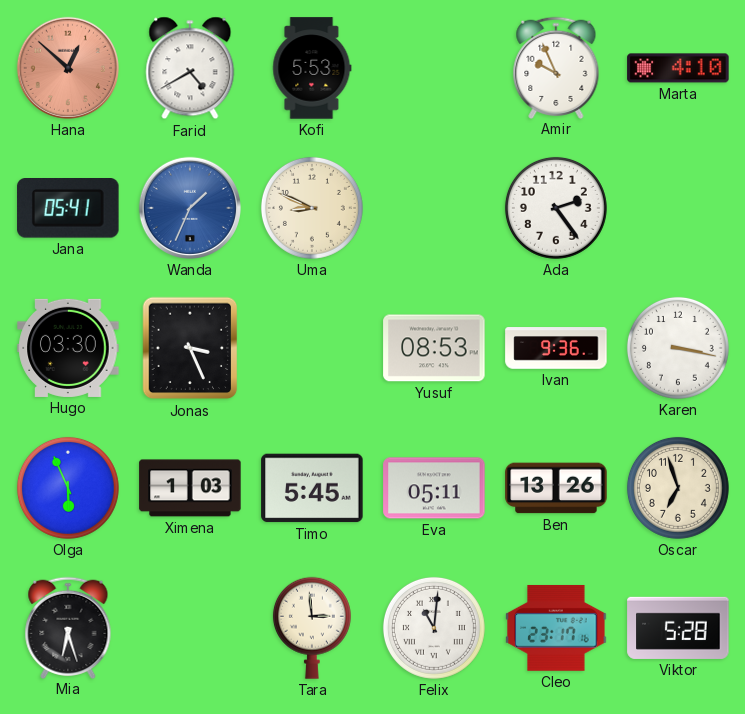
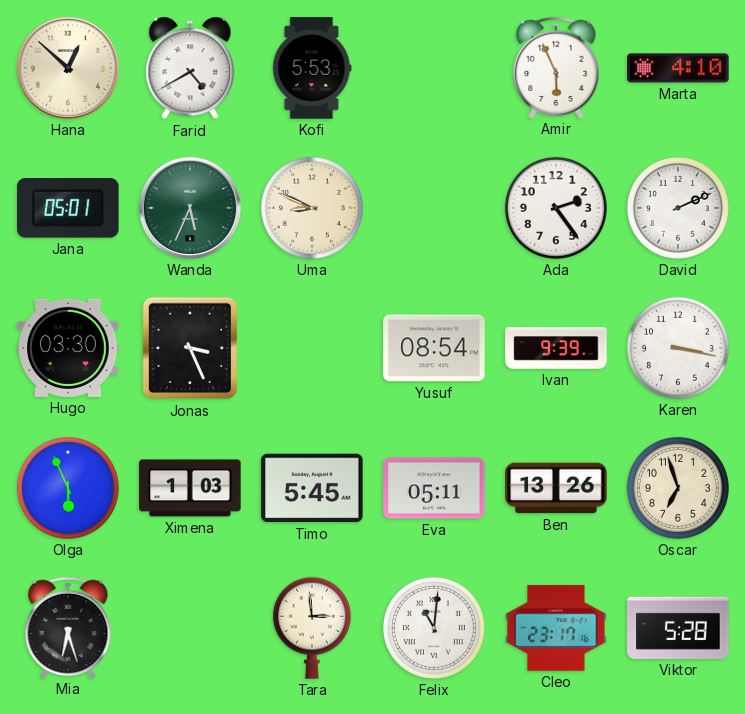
Hana dial: salmon -> cream
Amir: 9:56 -> 5:56
Jana: 05:41 -> 05:01
Wanda: 1:34 -> 5:34
Wanda dial: blue -> green
David: none -> 2:11
Yusuf: 08:53 -> 08:54
Ivan: 9:36 -> 9:39
